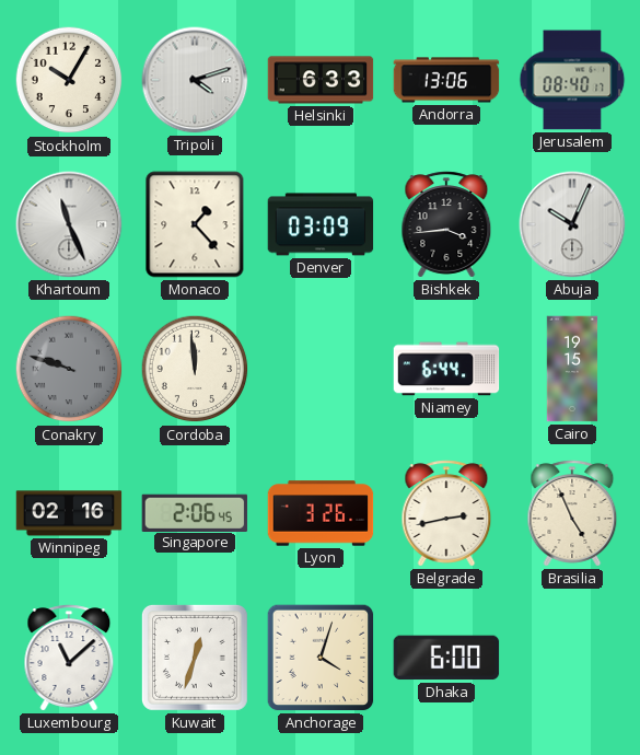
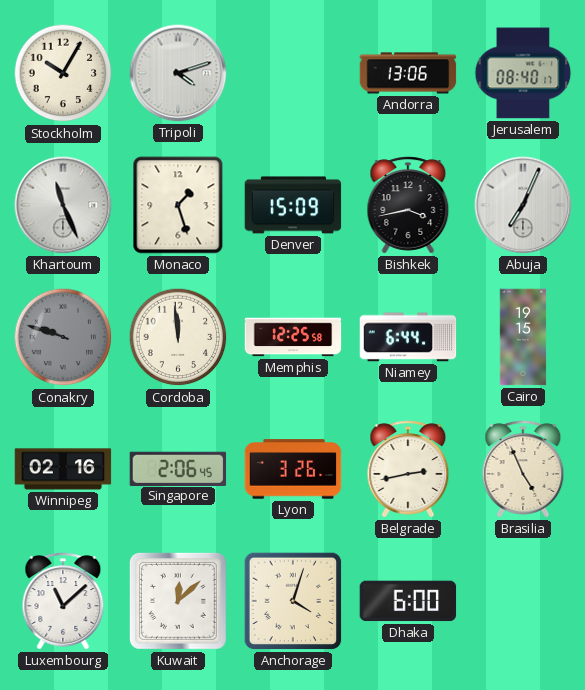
Helsinki: 6:33 -> none
Monaco: 1:23 -> 1:27
Denver: 03:09 -> 15:09
Bishkek: 3:44 -> 3:43
Abuja: 10:04 -> 7:04
Memphis: none -> 12:25
Kuwait: 12:33 -> 12:08
